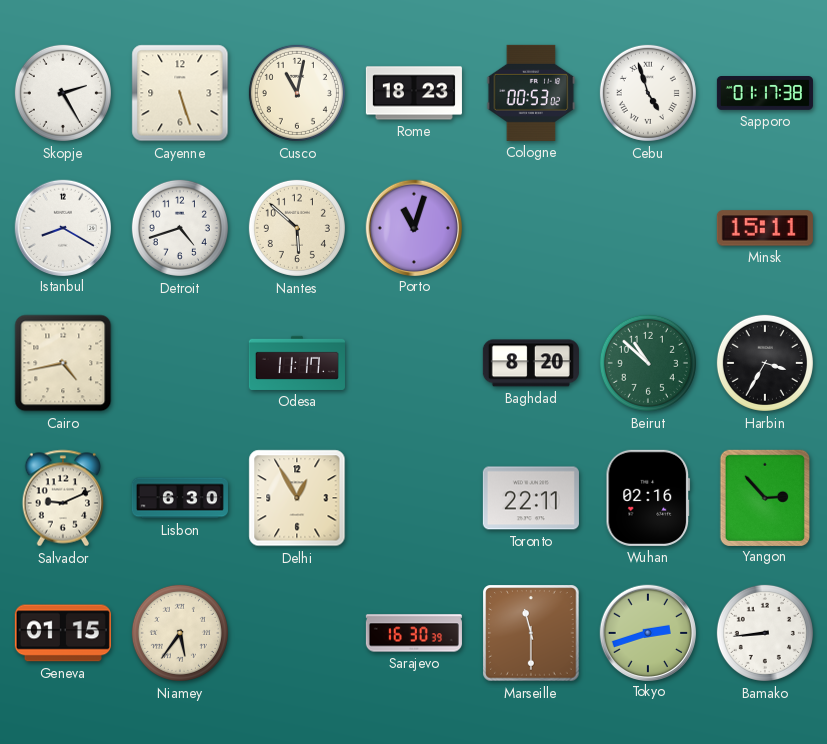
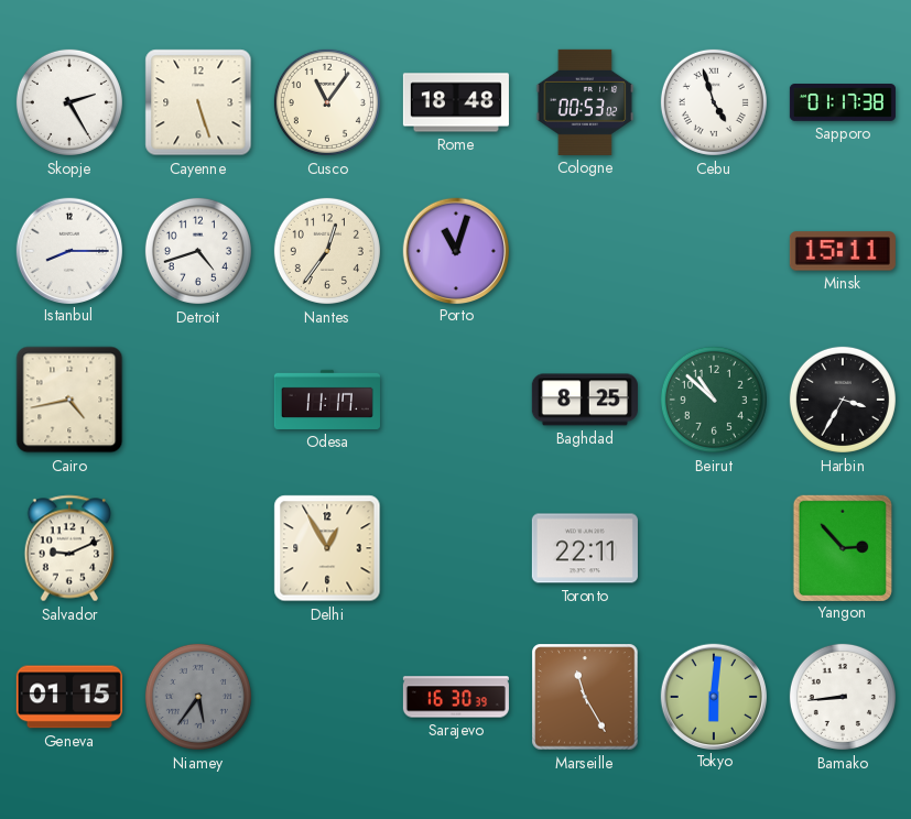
Cusco: 11:02 -> 11:06
Rome: 18:23 -> 18:48
Istanbul: 8:20 -> 8:15
Nantes: 5:52 -> 12:36
Baghdad: 8:20 -> 8:25
Lisbon: 6:30 -> none
Wuhan: 02:16 -> none
Niamey dial: cream -> grey
Marseille: 11:30 -> 11:25
Tokyo: 2:42 -> 6:01
